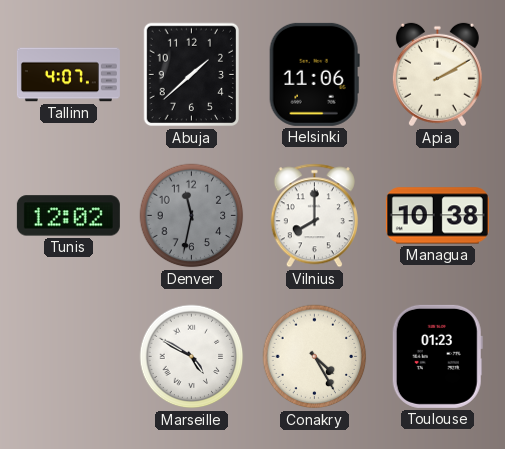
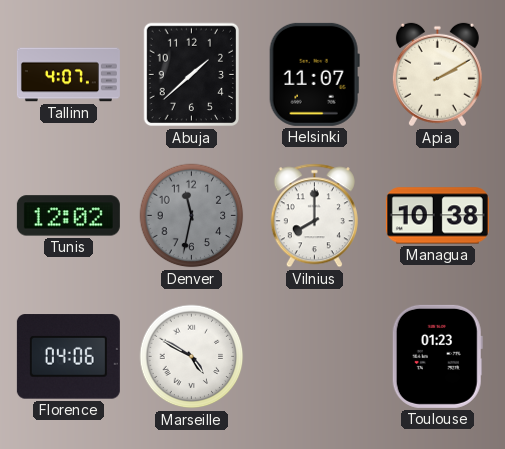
Helsinki: 11:06 -> 11:07
Florence: none -> 04:06
Conakry: 4:25 -> none
